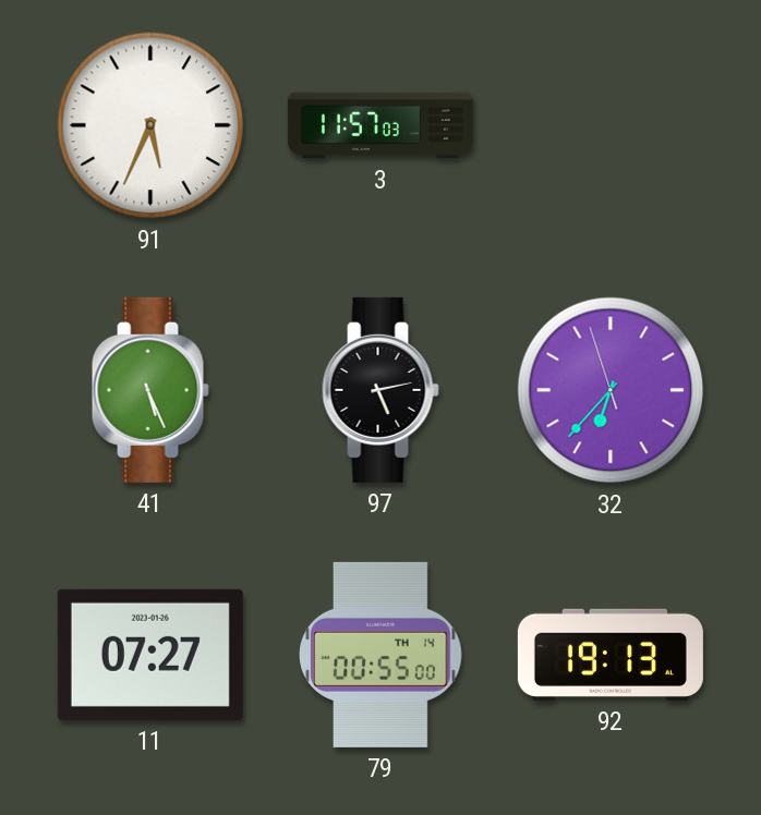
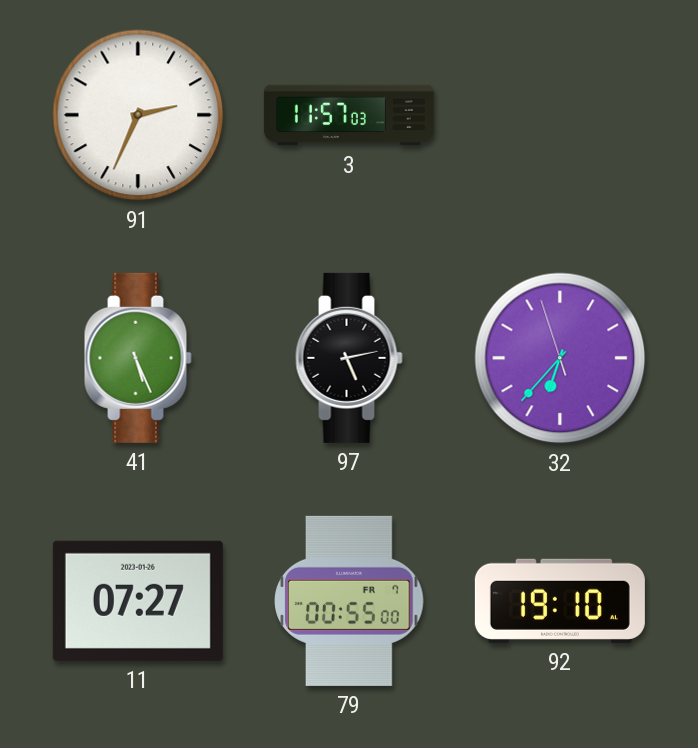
91: 5:34 -> 2:34
79 date: TH 14 -> FR 7
92: 19:13 -> 19:10
